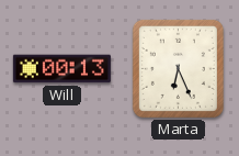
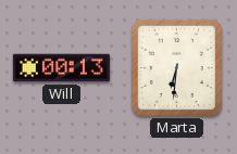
Marta: 6:26 -> 6:31
